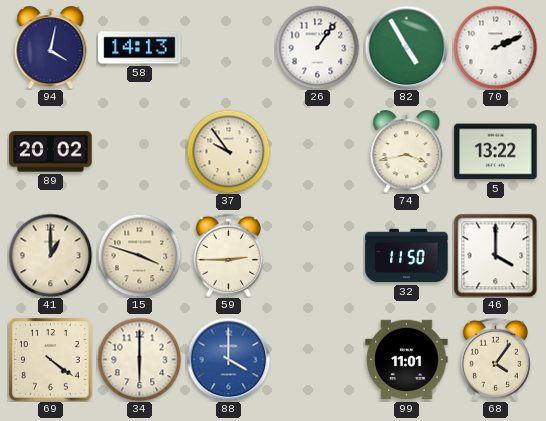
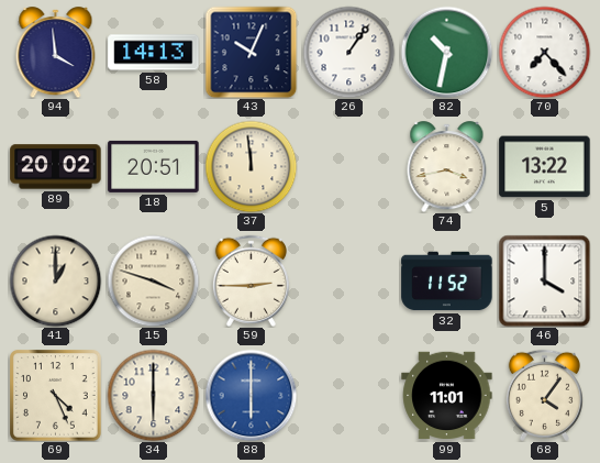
94: 4:02 -> 3:59
43: none -> 10:04
82: 4:55 -> 10:32
70: 2:11 -> 7:23
18: none -> 20:51
37: 9:54 -> 11:59
32: 11:50 -> 11:52
69: 4:21 -> 4:26
88: 4:00 -> 6:00
